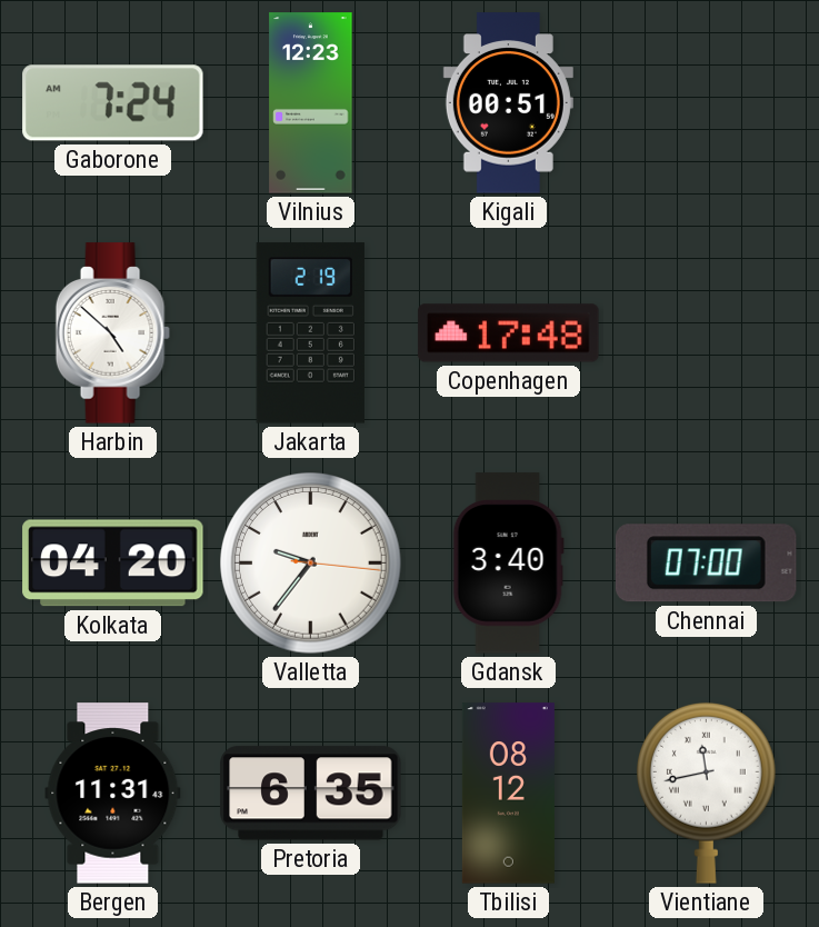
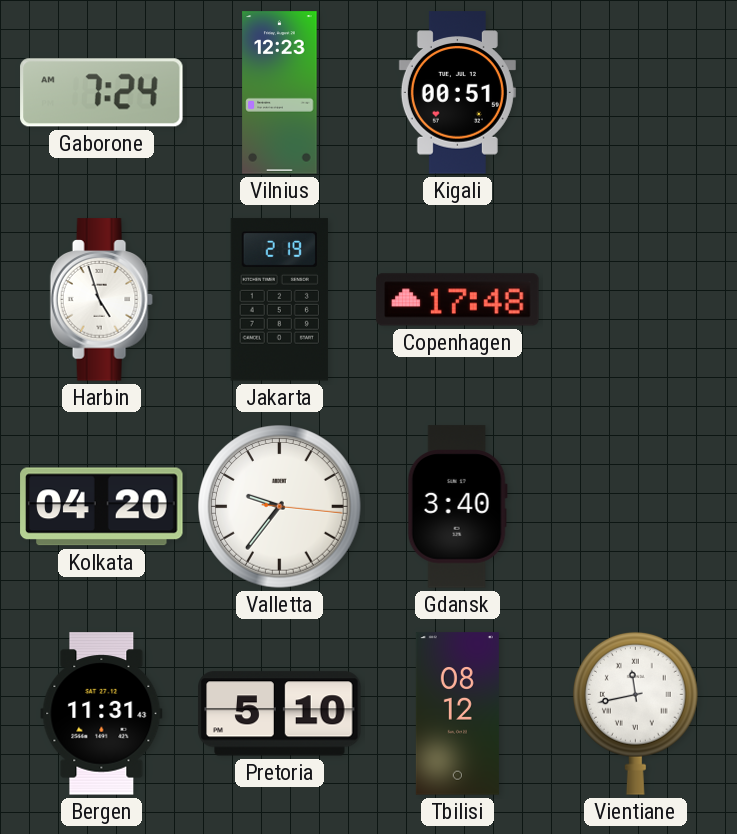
Harbin: 4:52 -> 4:57
Chennai: 07:00 -> none
Pretoria: 6:35 -> 5:10
